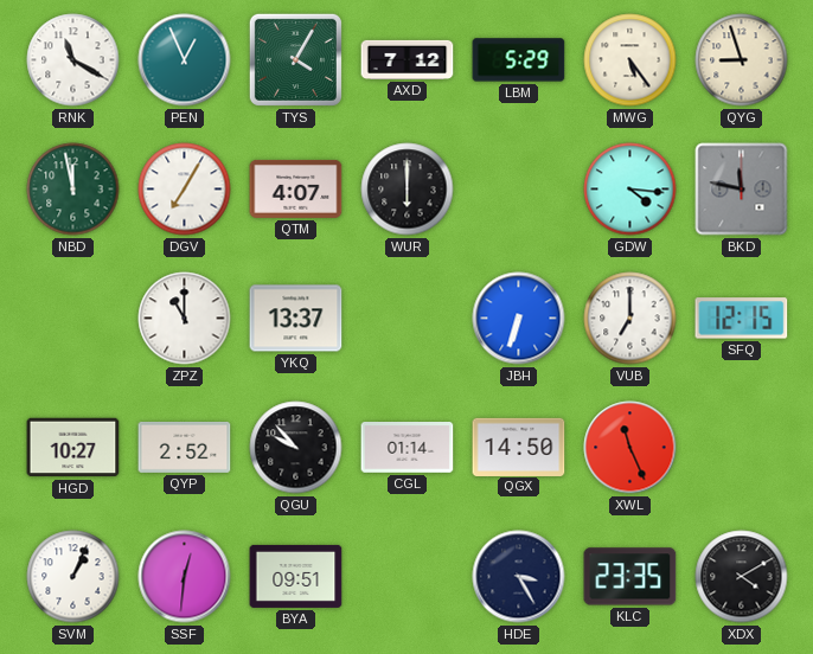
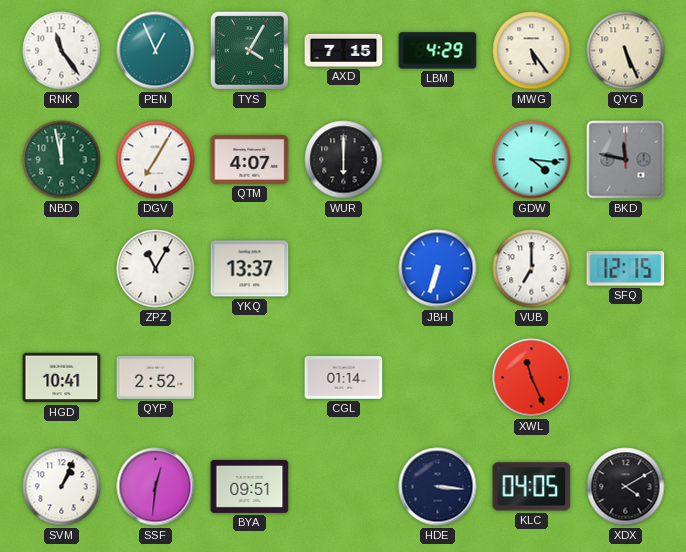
RNK: 11:20 -> 11:24
AXD: 7:12 -> 7:15
LBM: 5:29 -> 4:29
QYG: 8:57 -> 5:26
ZPZ: 11:00 -> 11:05
HGD: 10:27 -> 10:41
QGU: 9:53 -> none
QGX: 14:50 -> none
HDE: 3:25 -> 3:16
KLC: 23:35 -> 04:05
